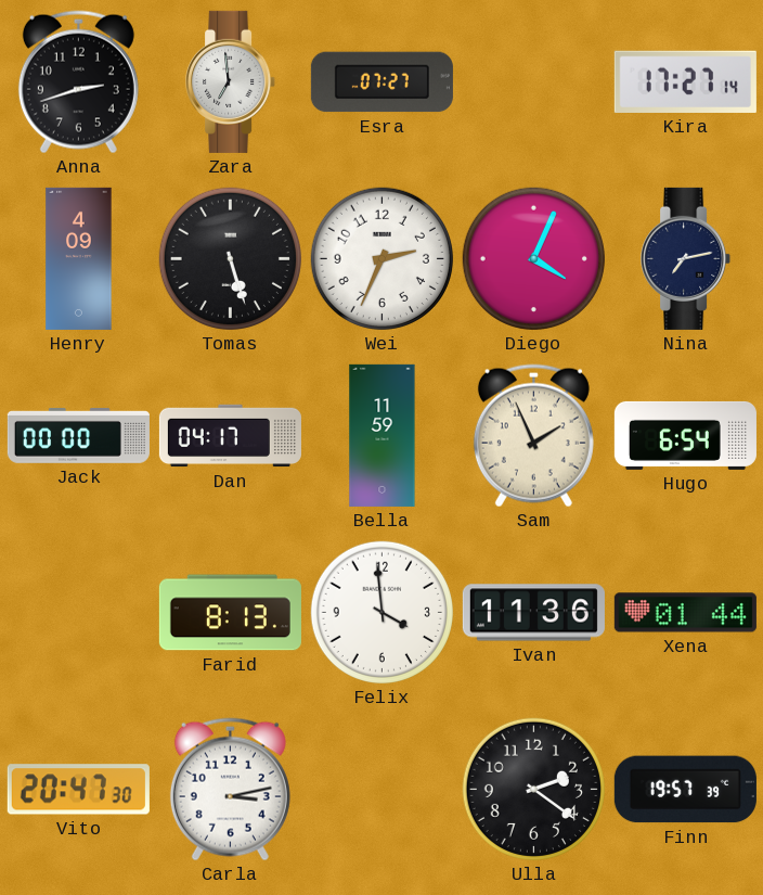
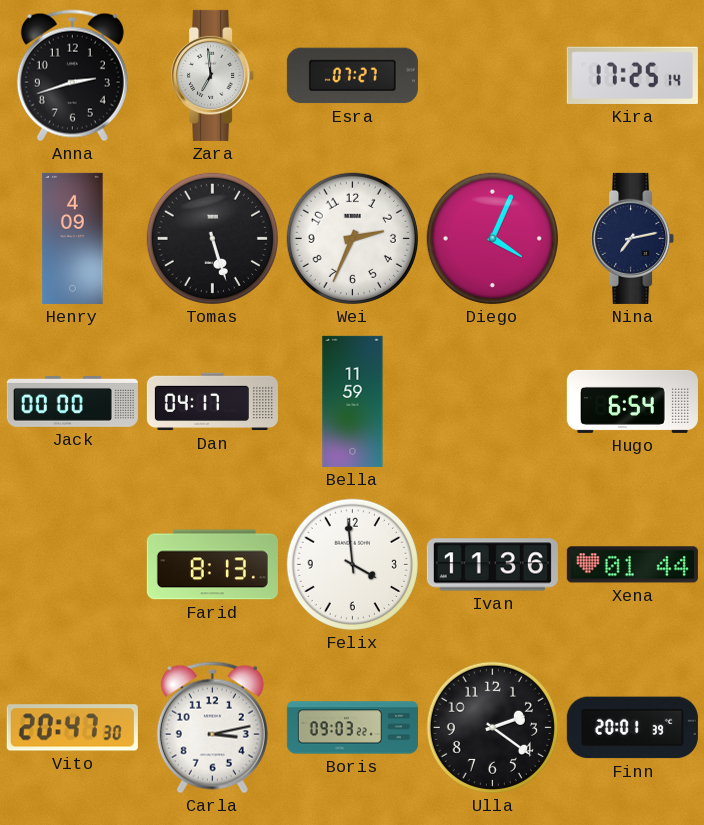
Kira: 17:27 -> 17:25
Sam: 1:56 -> none
Boris: none -> 09:03
Finn: 19:57 -> 20:01
